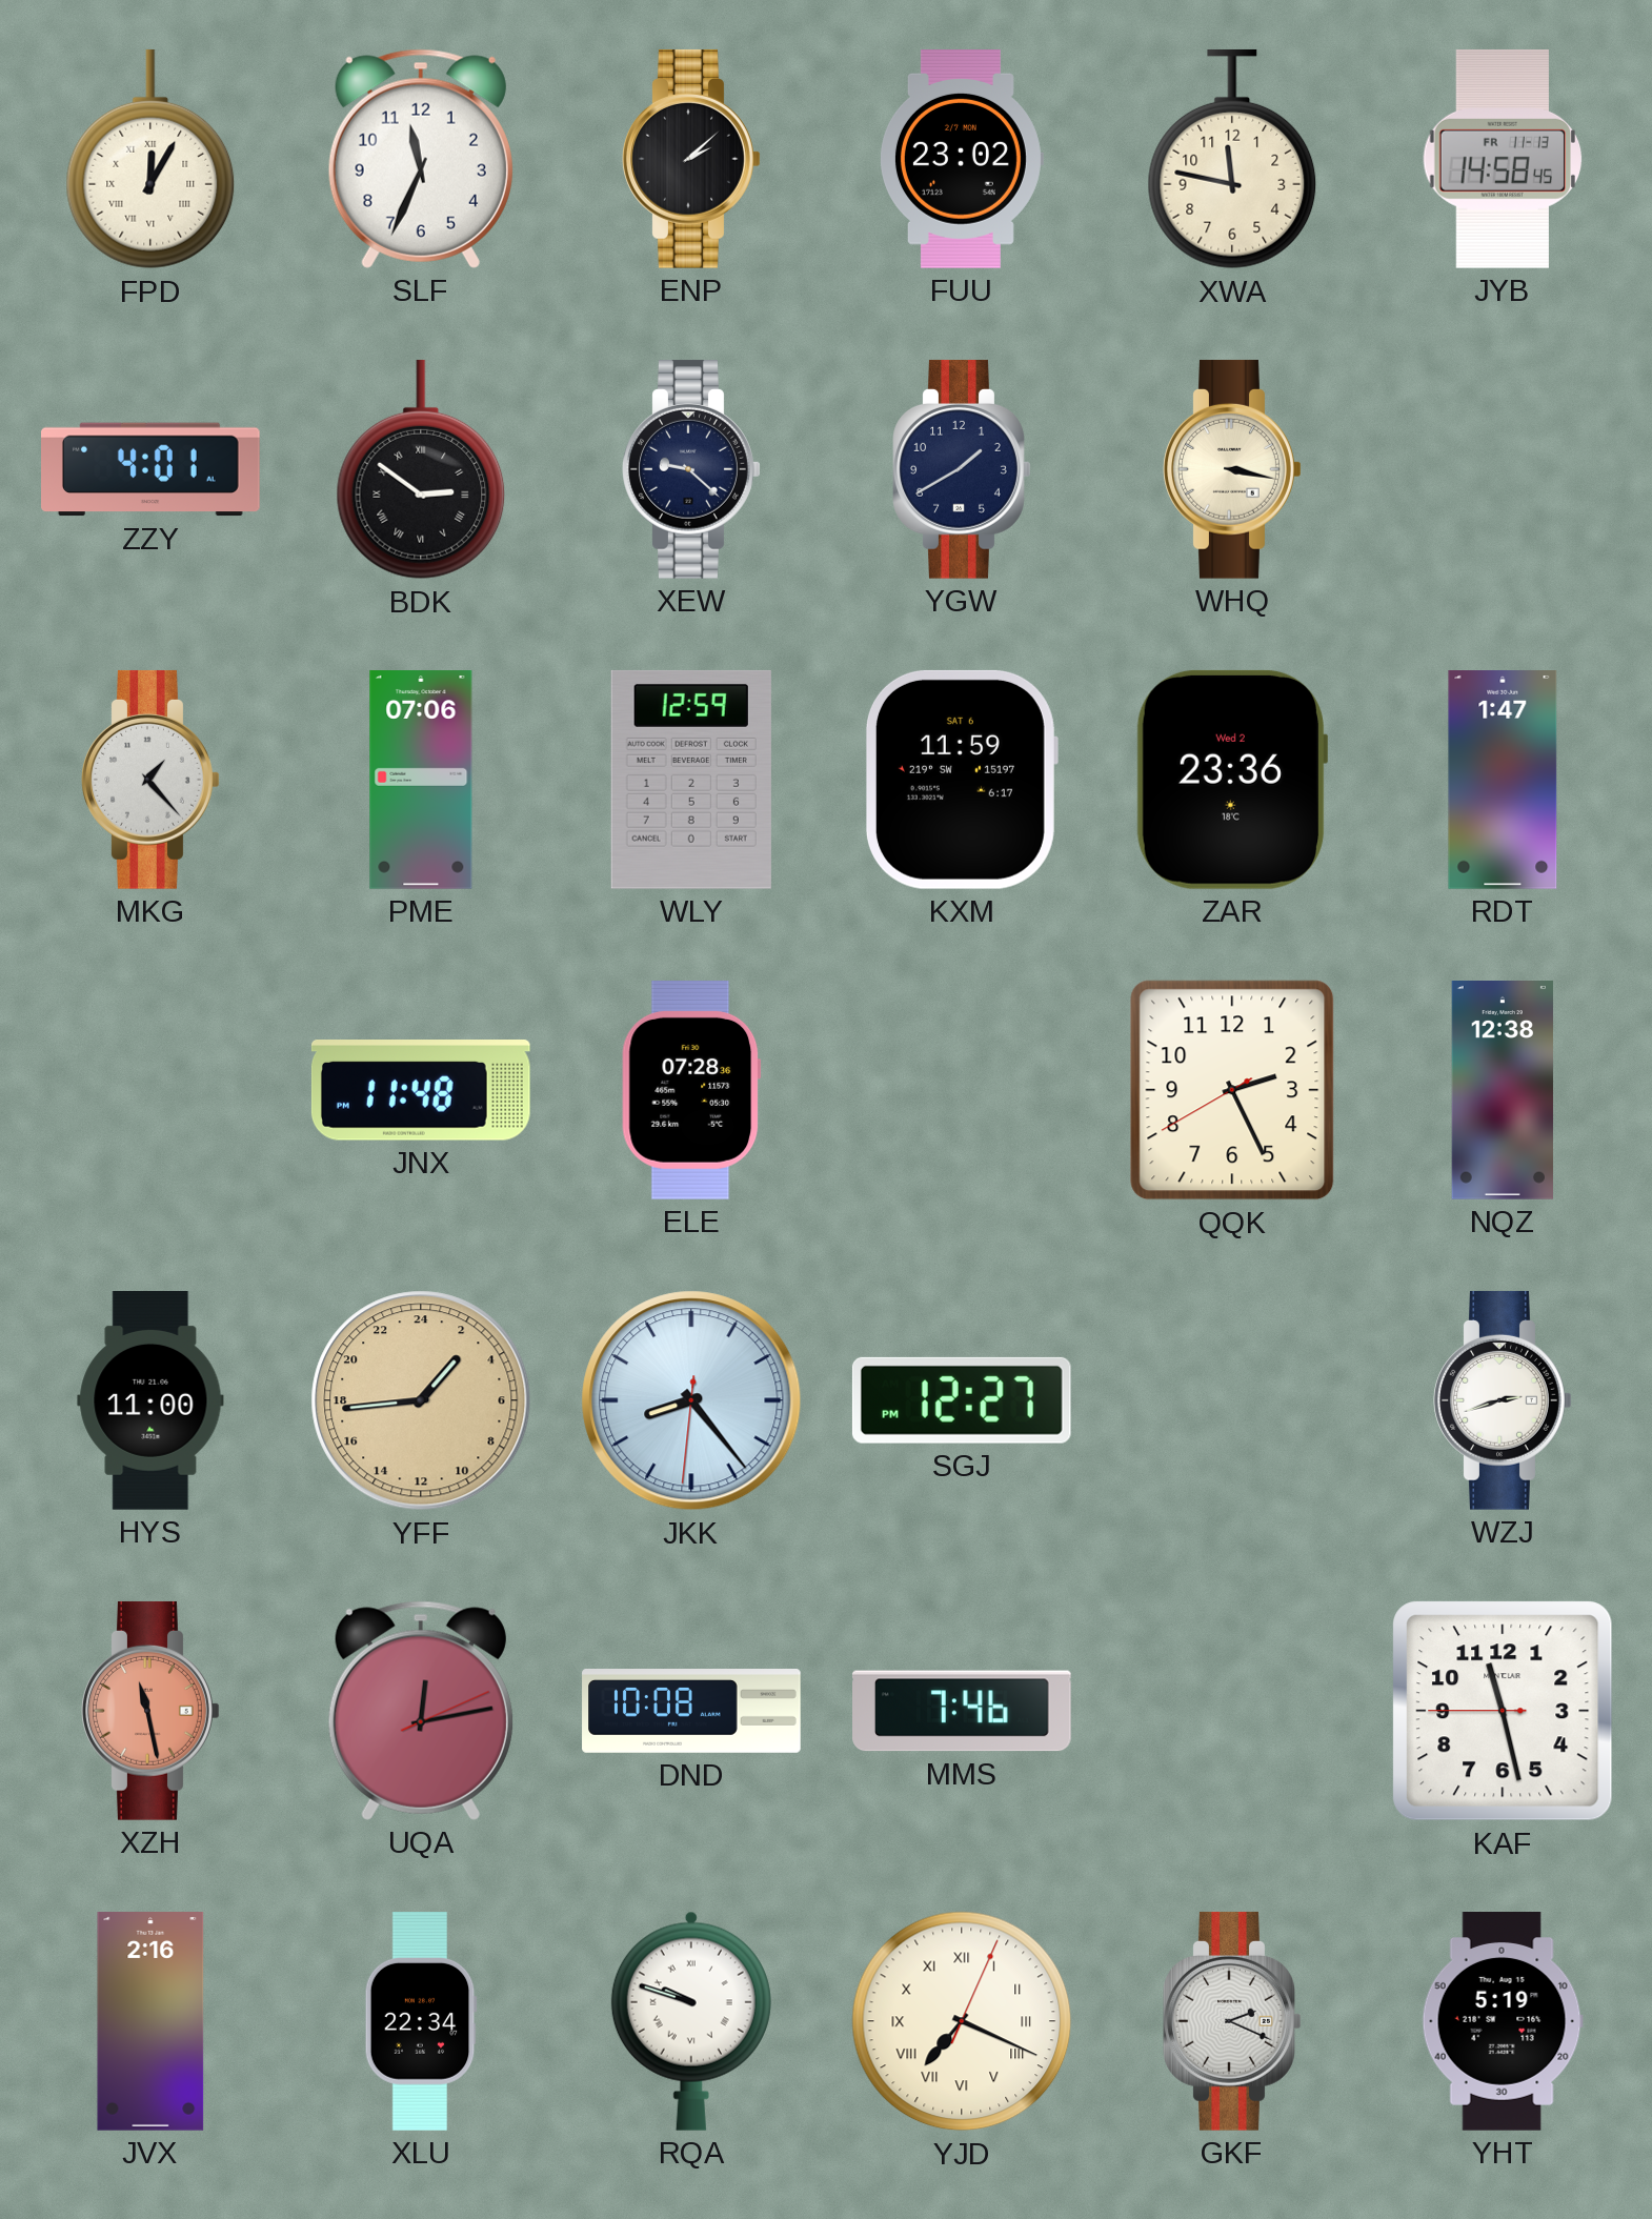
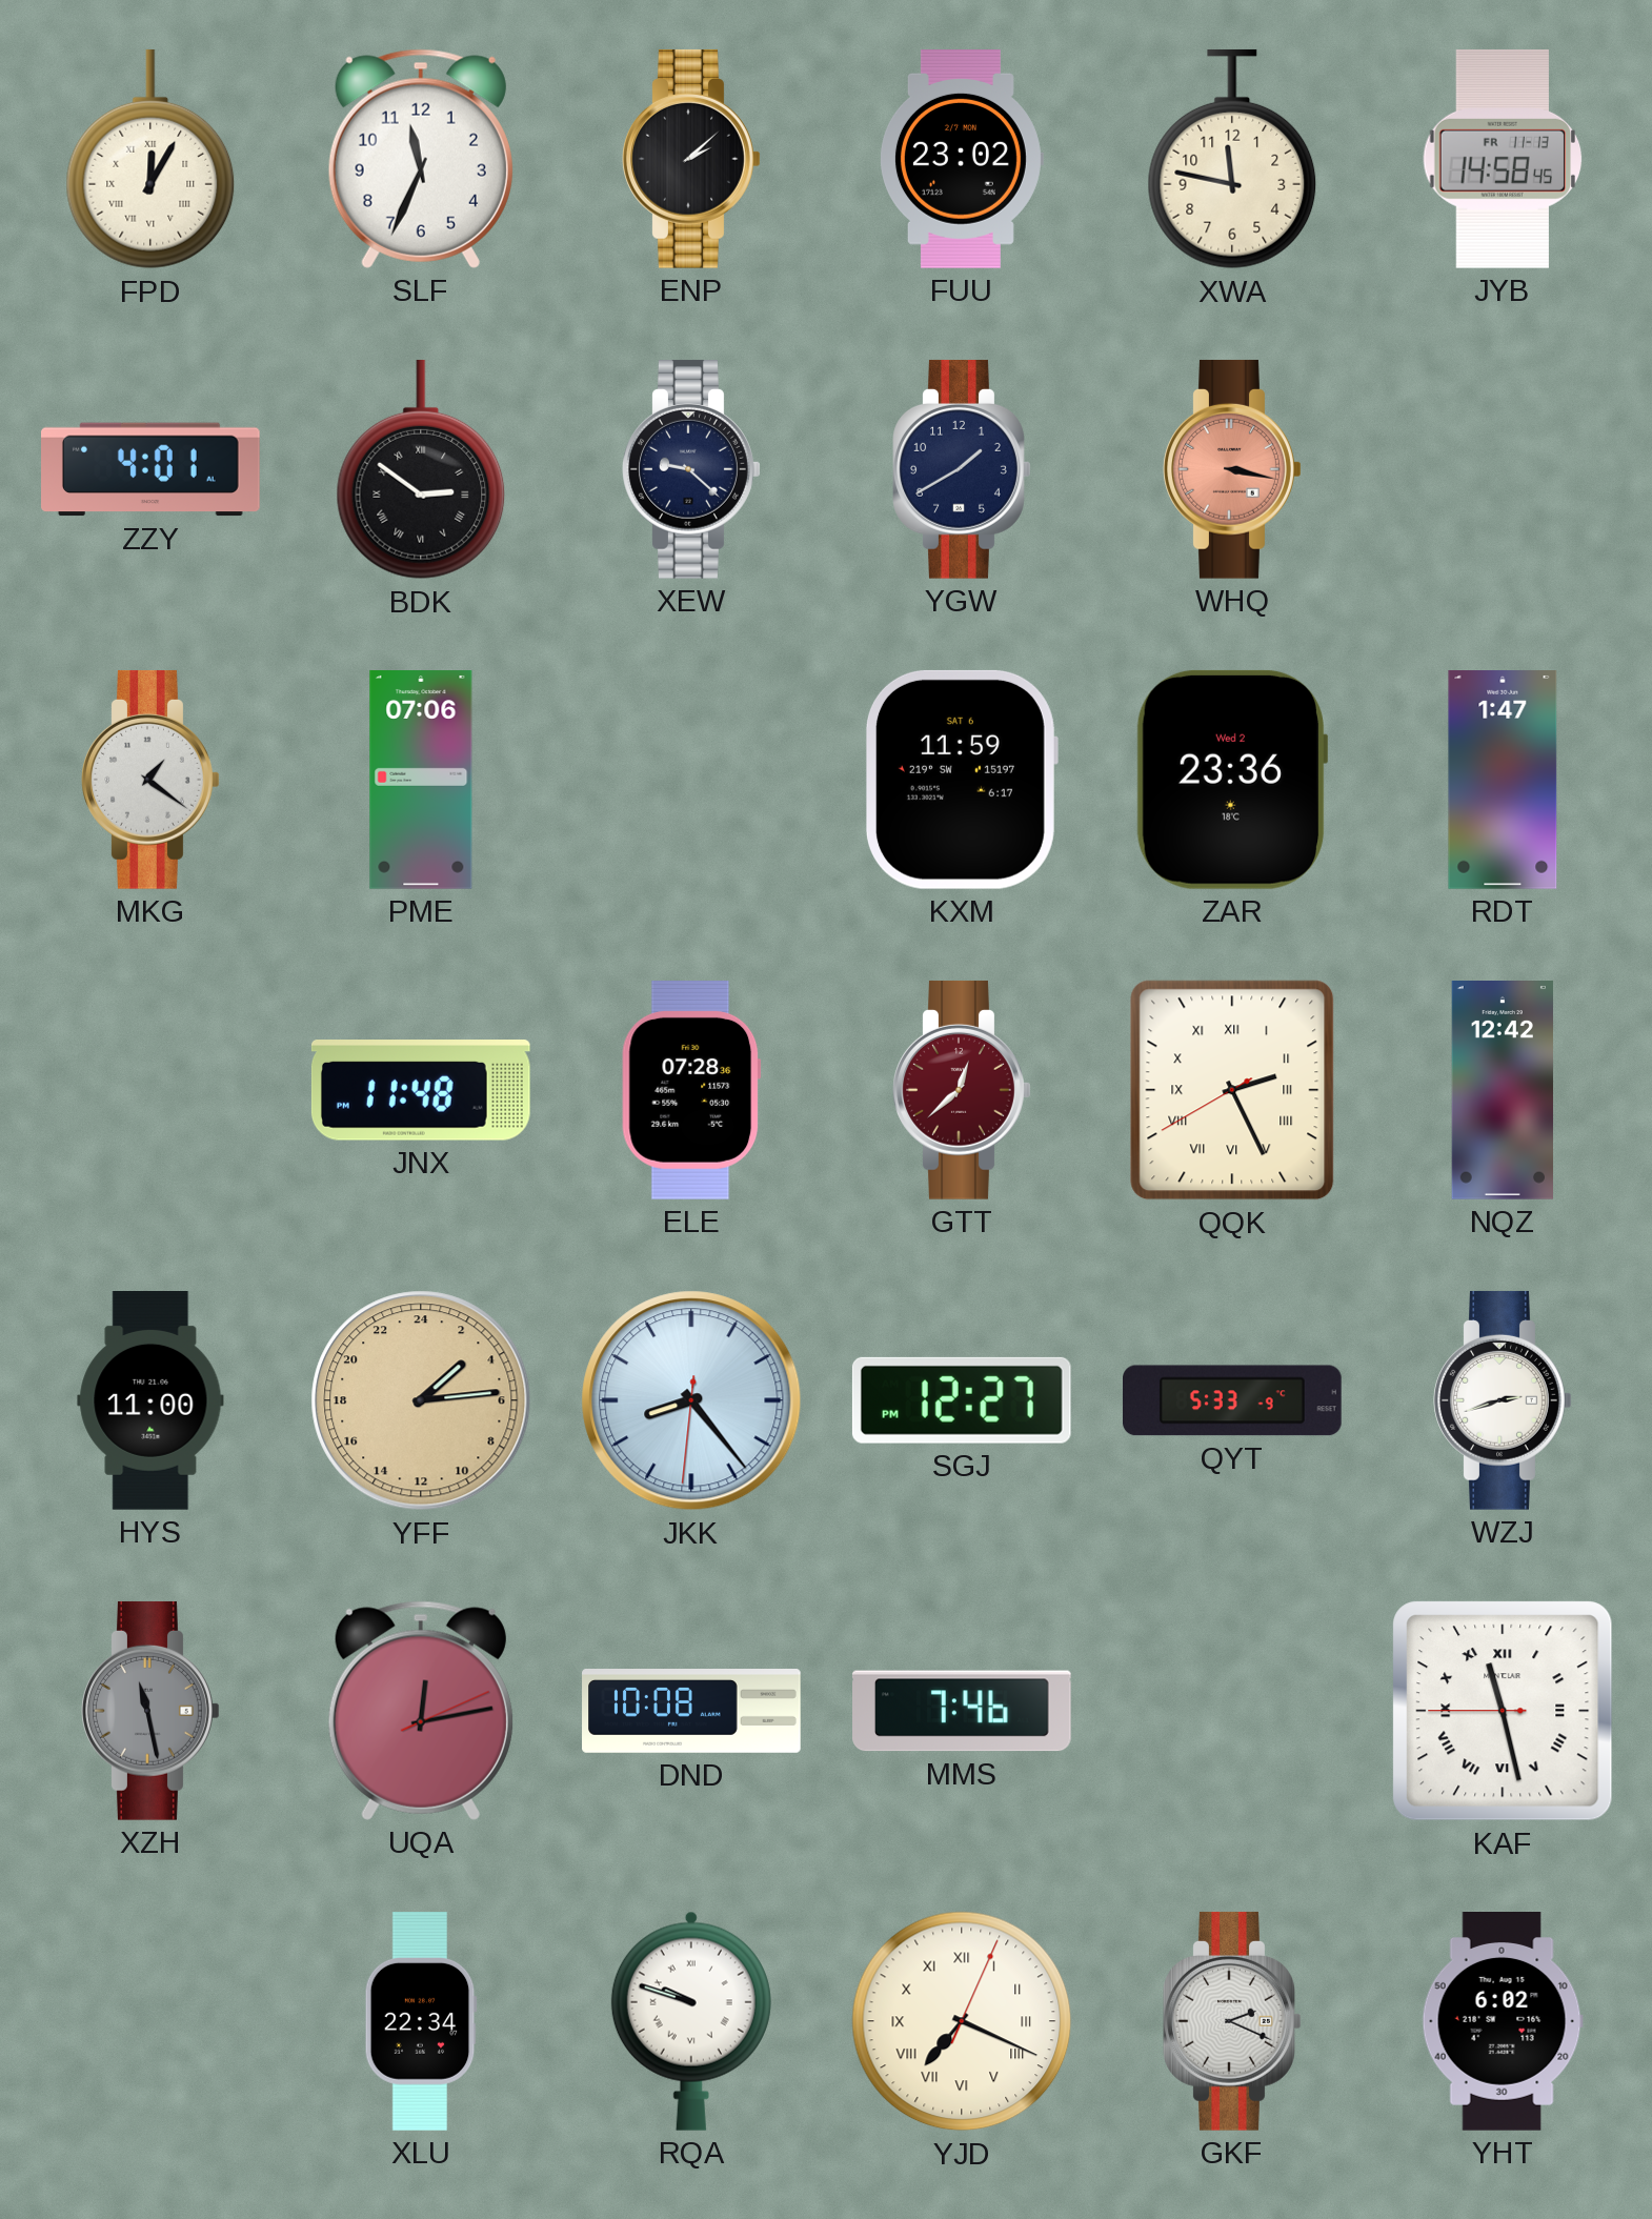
WHQ dial: cream -> salmon
MKG: 1:23 -> 1:21
WLY: 12:59 -> none
GTT: none -> 12:38
QQK numerals: Arabic -> Roman
NQZ: 12:38 -> 12:42
YFF: 2:44 -> 3:14
QYT: none -> 5:33
XZH dial: salmon -> grey
KAF numerals: Arabic -> Roman
JVX: 2:16 -> none
YHT: 5:19 -> 6:02
